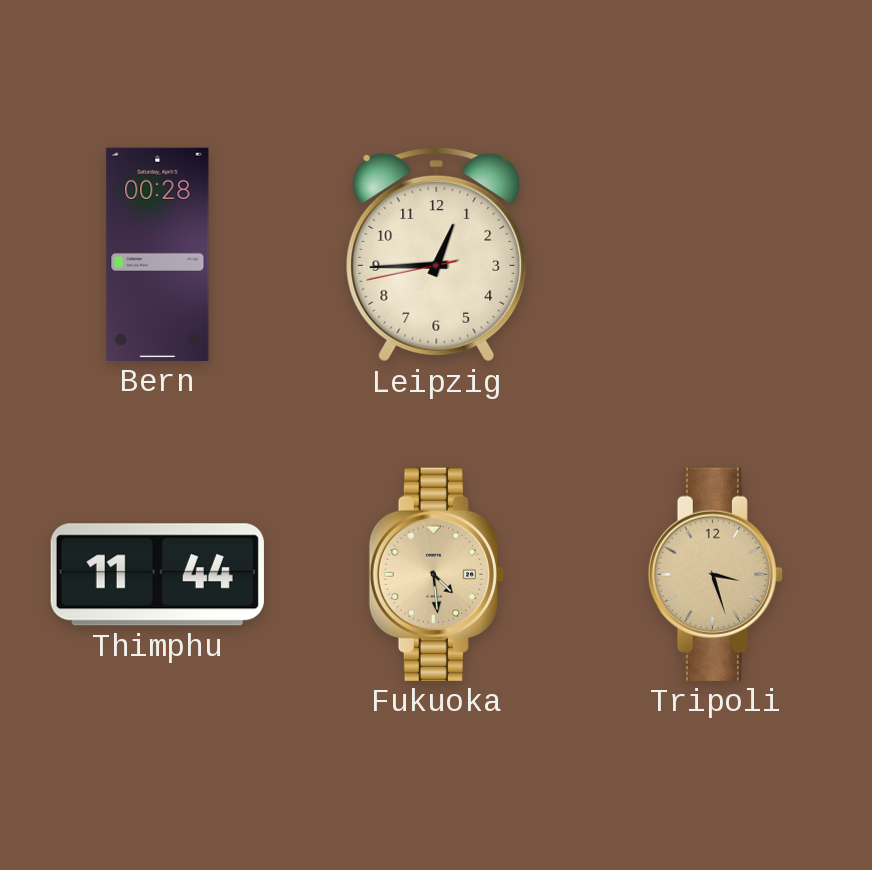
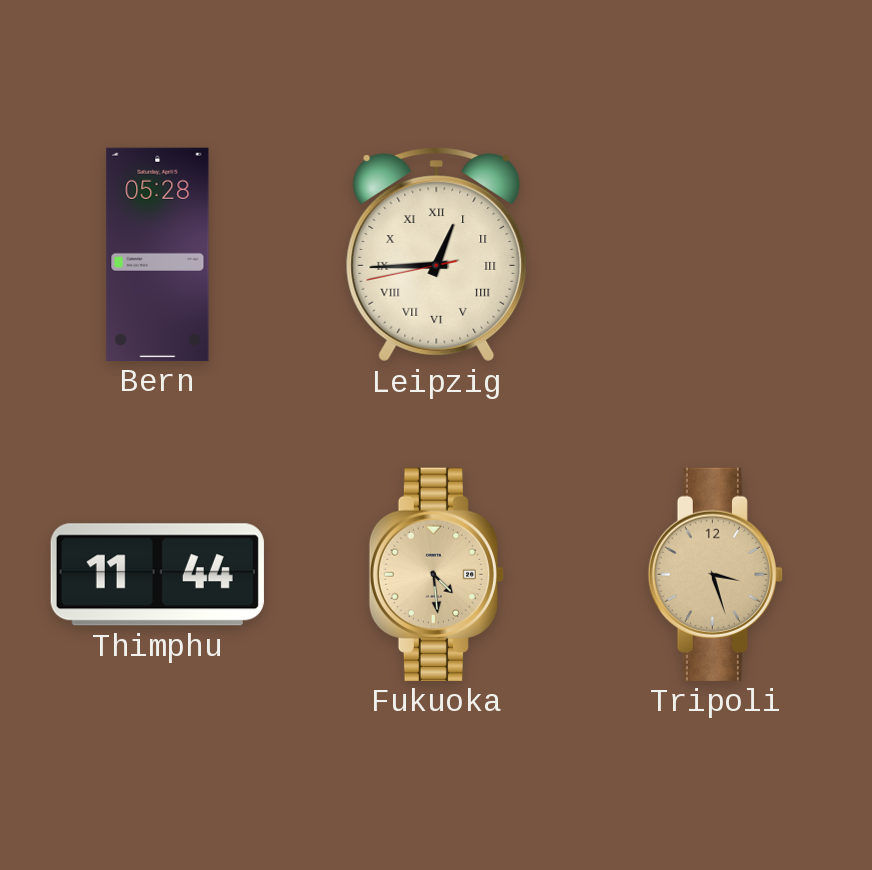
Bern: 00:28 -> 05:28
Leipzig numerals: Arabic -> Roman
